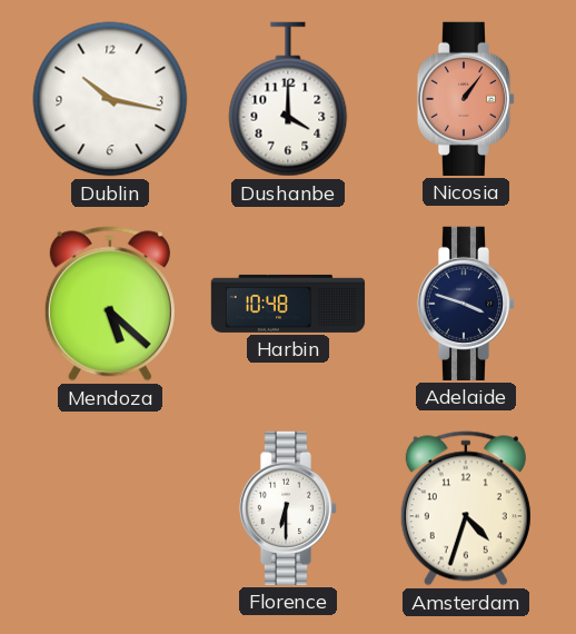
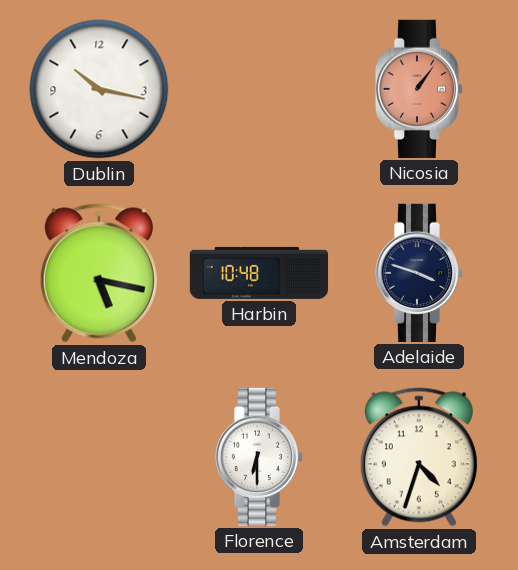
Dushanbe: 4:00 -> none
Mendoza: 5:22 -> 5:17
